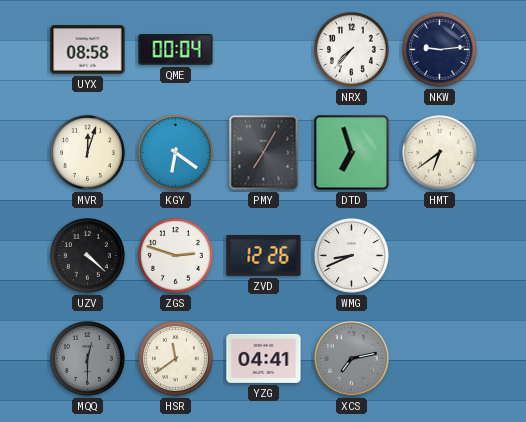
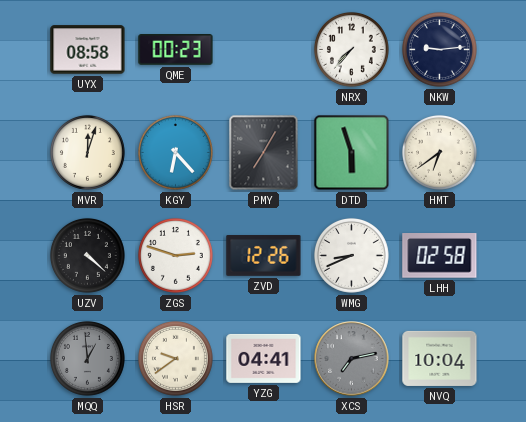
QME: 00:04 -> 00:23
KGY: 6:21 -> 6:23
DTD: 6:57 -> 5:57
LHH: none -> 02:58
MQQ: 12:30 -> 12:59
HSR: 11:39 -> 9:39
NVQ: none -> 10:04
